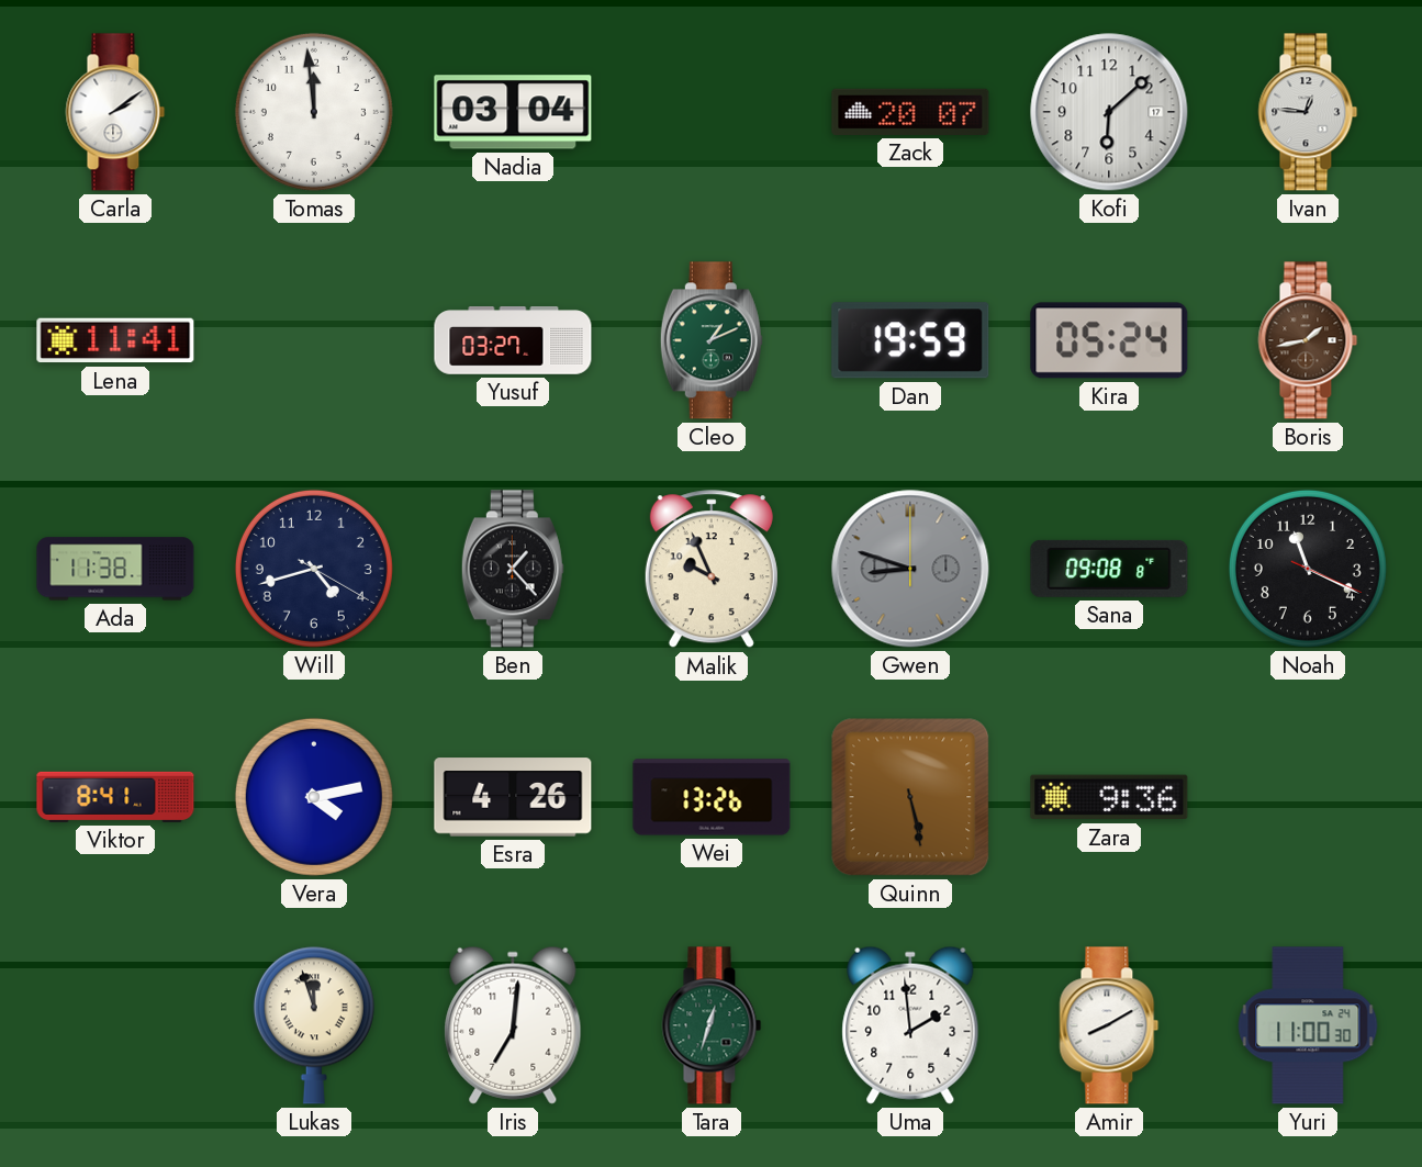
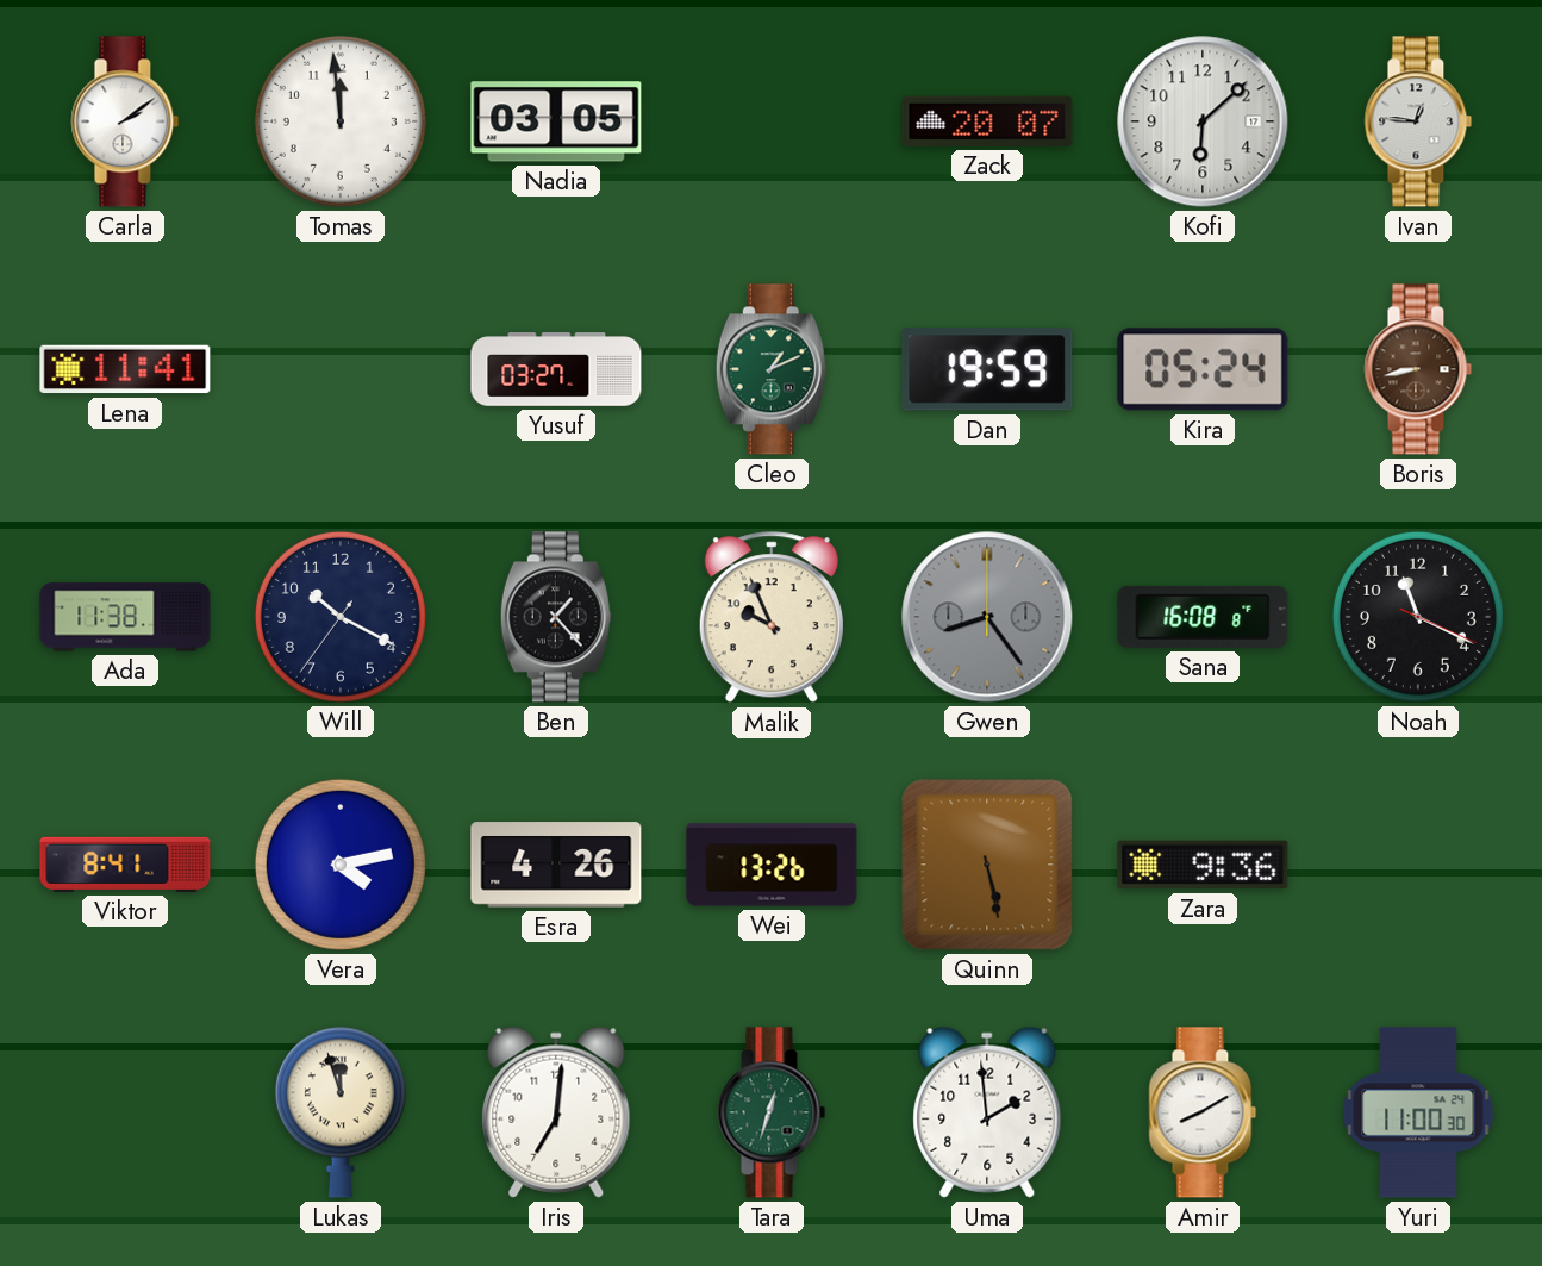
Nadia: 03:04 -> 03:05
Boris: 1:43 -> 8:43
Will: 4:42 -> 10:19
Gwen: 8:48 -> 8:24
Sana: 09:08 -> 16:08
